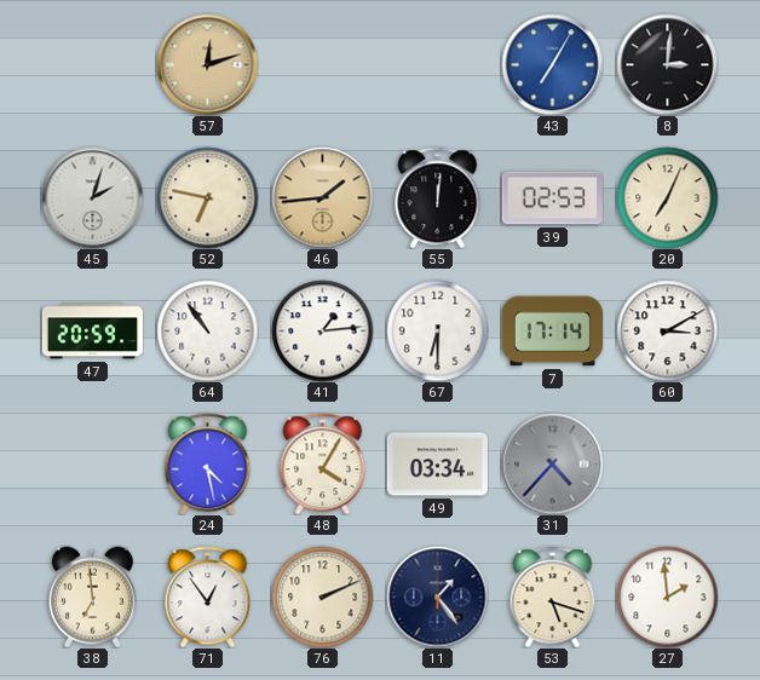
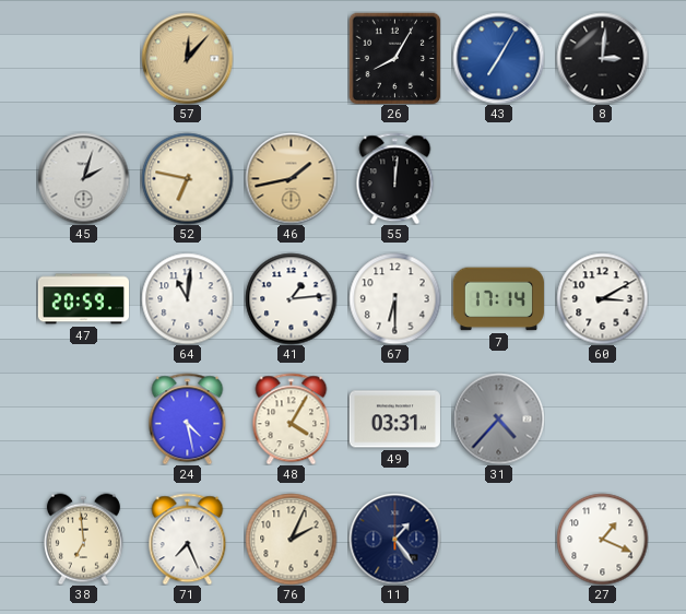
57: 12:12 -> 12:07
26: none -> 8:05
46: 1:44 -> 1:43
39: 02:53 -> none
20: 7:04 -> none
64: 10:54 -> 11:01
49: 03:34 -> 03:31
71: 12:54 -> 7:26
76: 2:11 -> 2:04
53: 5:18 -> none
27: 1:59 -> 1:19
